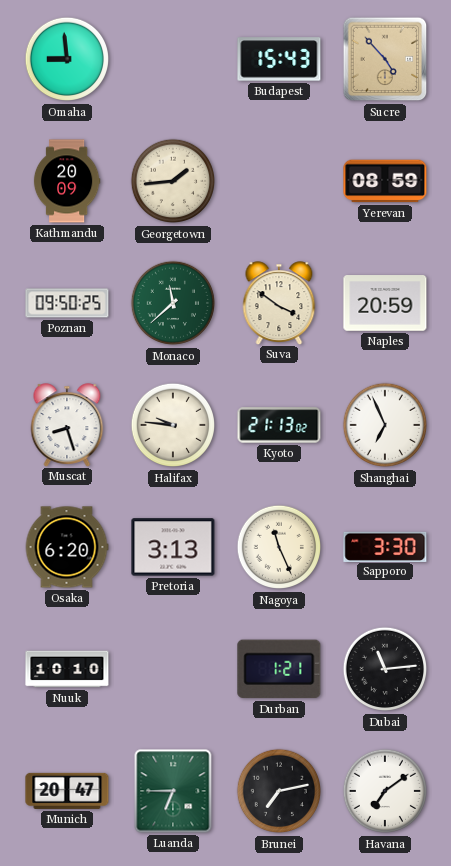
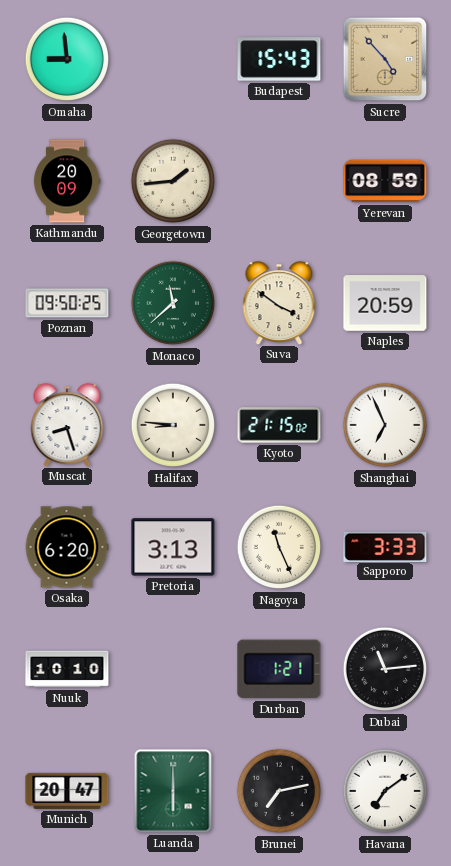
Halifax: 9:46 -> 8:46
Kyoto: 21:13 -> 21:15
Sapporo: 3:30 -> 3:33
Luanda: 6:45 -> 6:00
